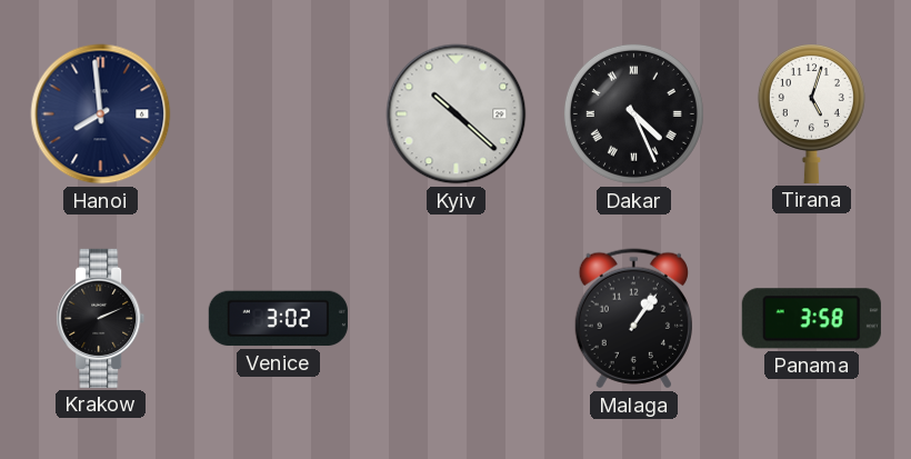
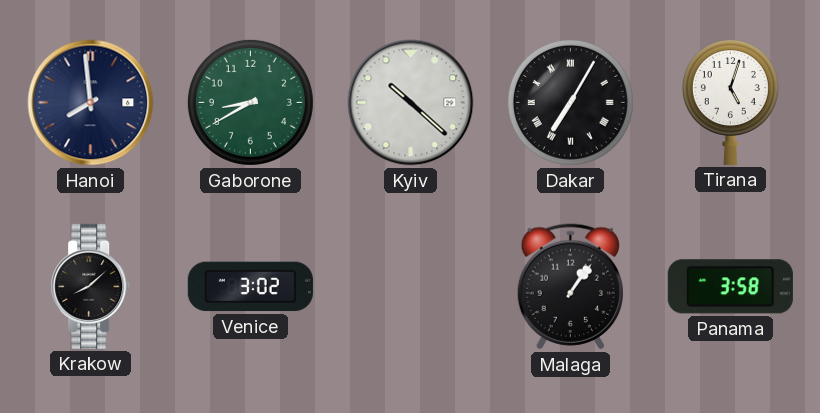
Gaborone: none -> 8:40
Dakar: 4:26 -> 7:05
Krakow: 2:11 -> 8:08
